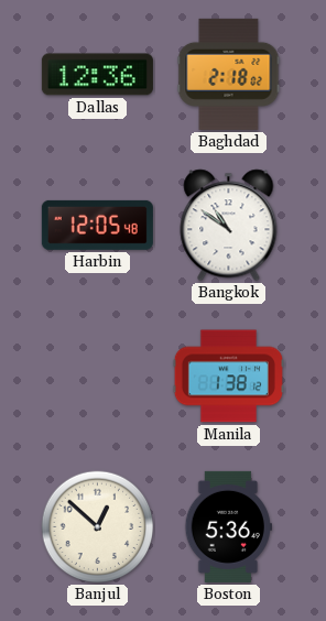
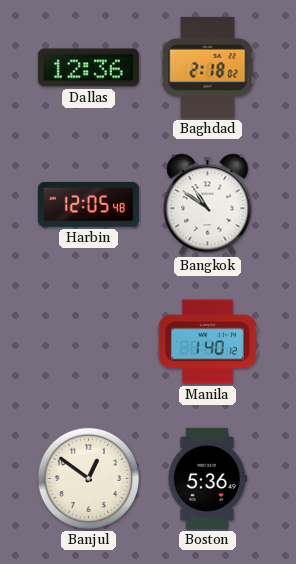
Manila: 1:38 -> 1:40
Banjul: 12:52 -> 12:51
